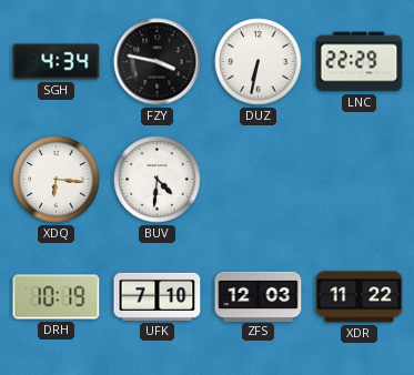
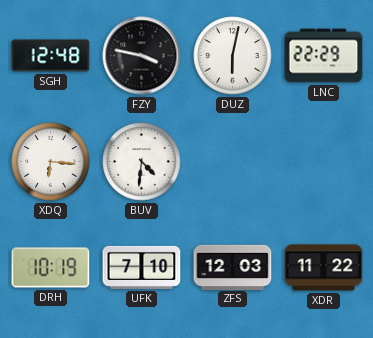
SGH: 4:34 -> 12:48
DUZ: 6:32 -> 6:02
